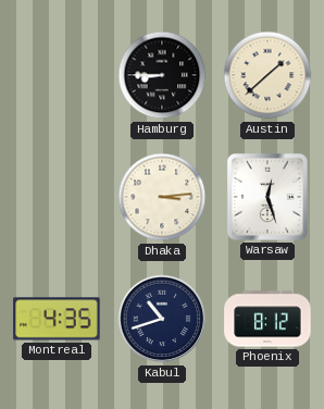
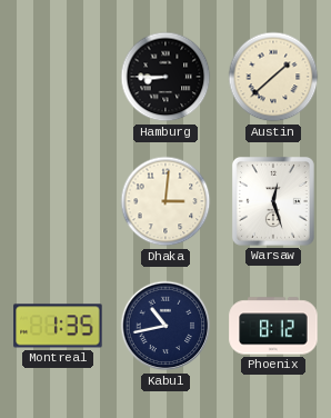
Dhaka: 3:14 -> 3:01
Montreal: 4:35 -> 1:35
Kabul: 10:42 -> 10:43
